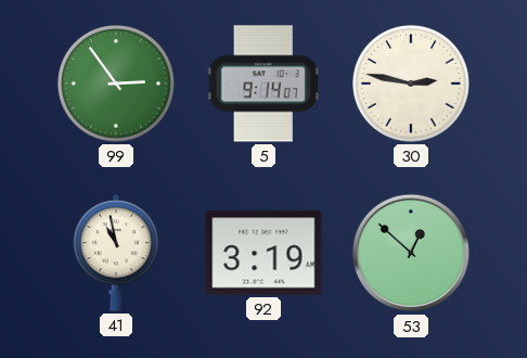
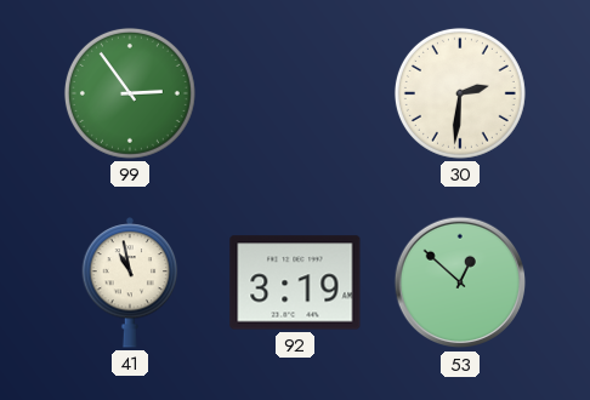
5: 9:14 -> none
30: 2:47 -> 2:31
